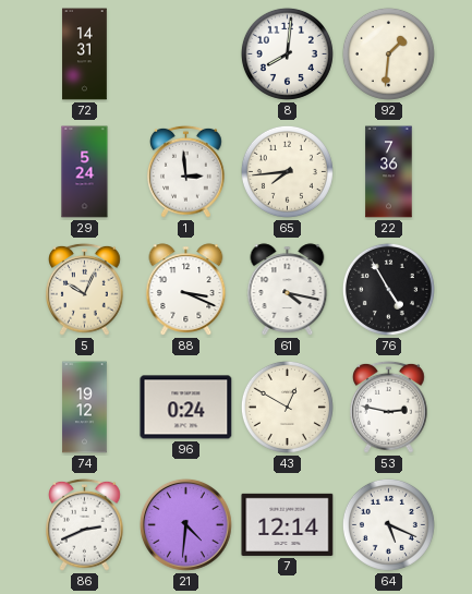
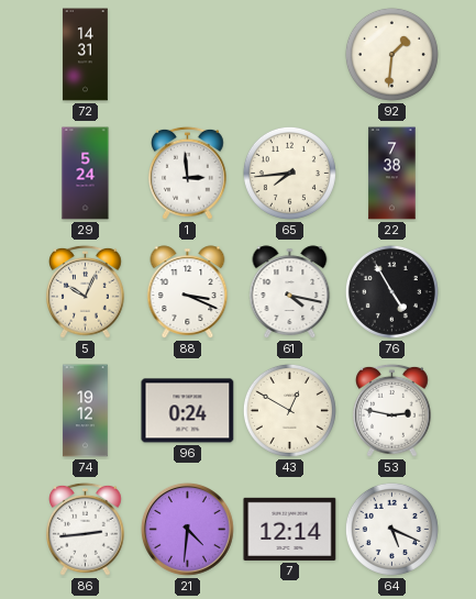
8: 8:01 -> none
22: 7:36 -> 7:38
86: 2:41 -> 2:44
